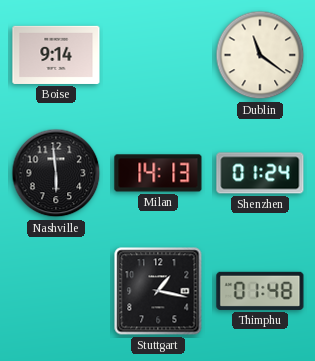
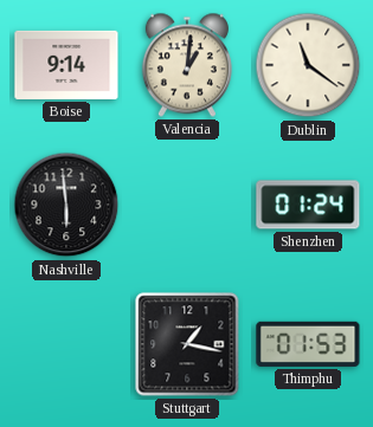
Valencia: none -> 1:01
Milan: 14:13 -> none
Thimphu: 01:48 -> 01:53
